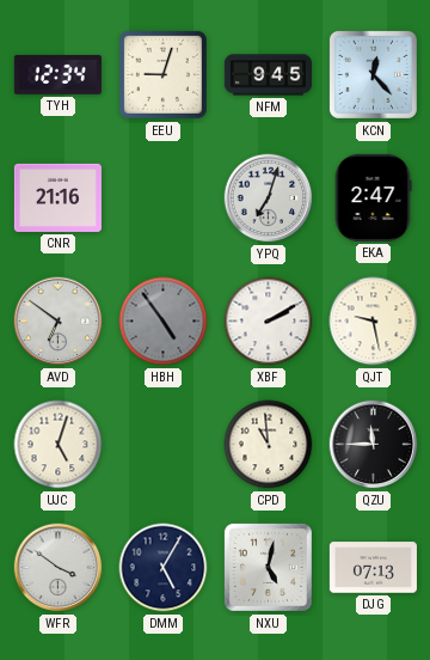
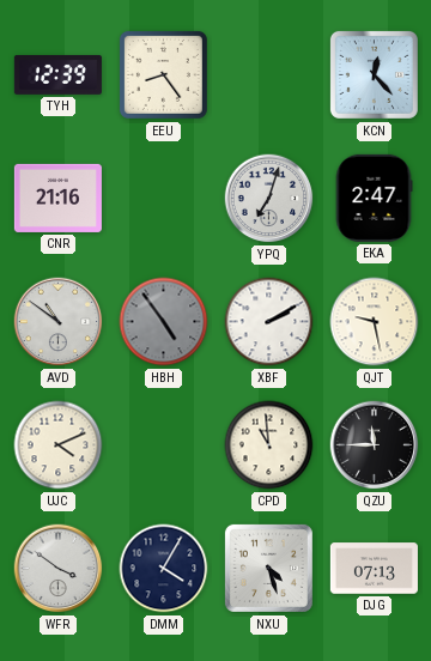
TYH: 12:34 -> 12:39
EEU: 9:03 -> 8:24
NFM: 9:45 -> none
AVD: 6:51 -> 10:51
UJC: 5:03 -> 4:11
DMM: 5:05 -> 4:05
NXU: 5:02 -> 4:27
